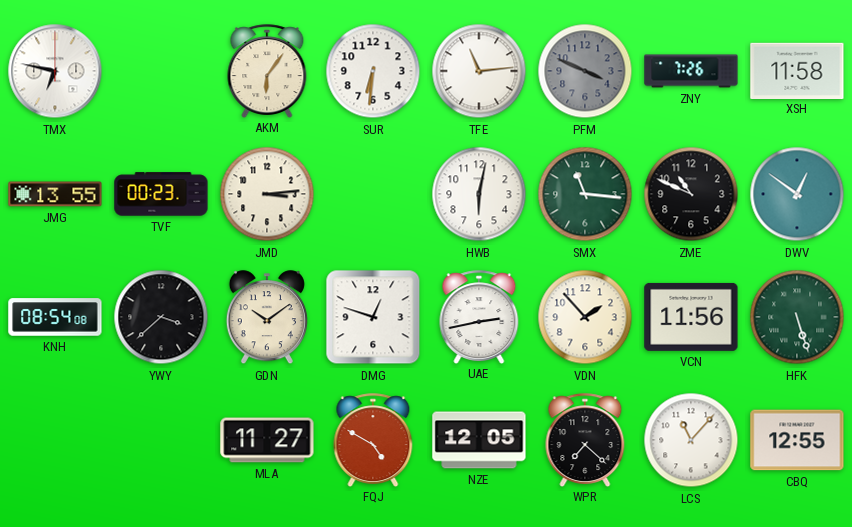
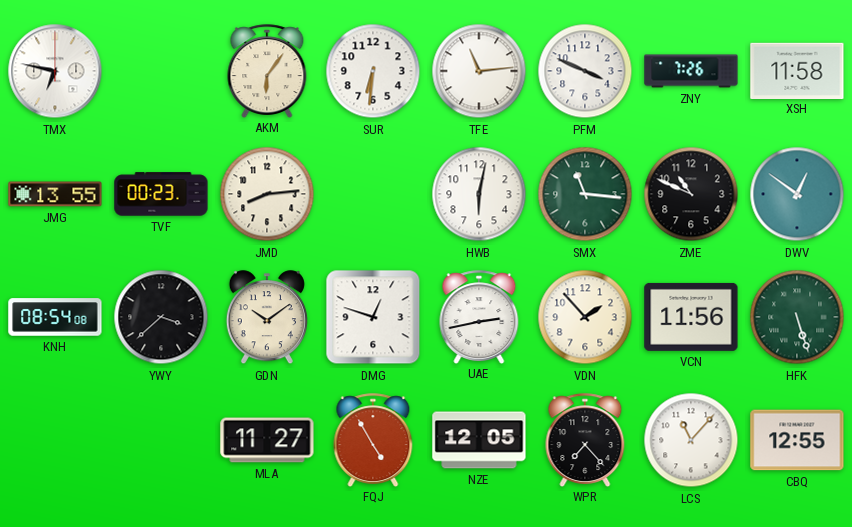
PFM dial: grey -> white
JMD: 3:14 -> 8:14
FQJ: 4:50 -> 4:55
WPR: 7:22 -> 7:23
